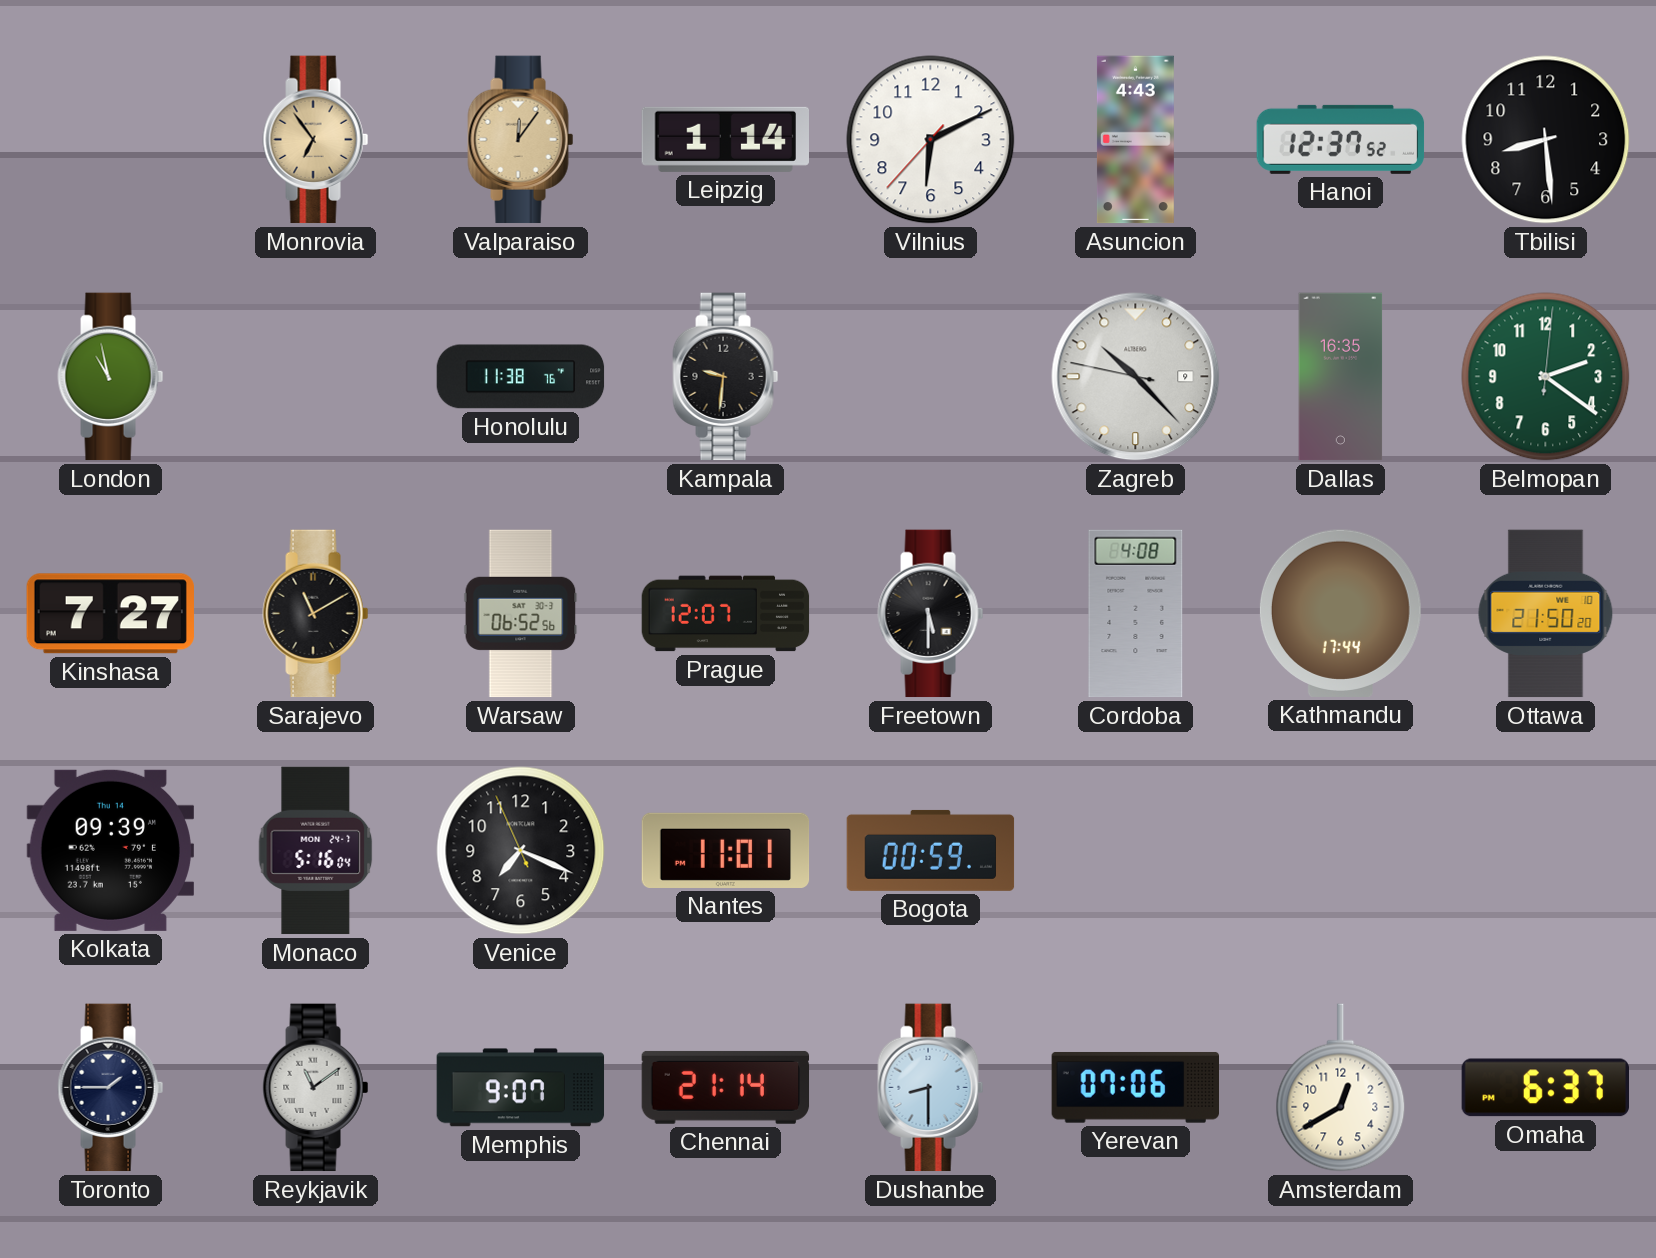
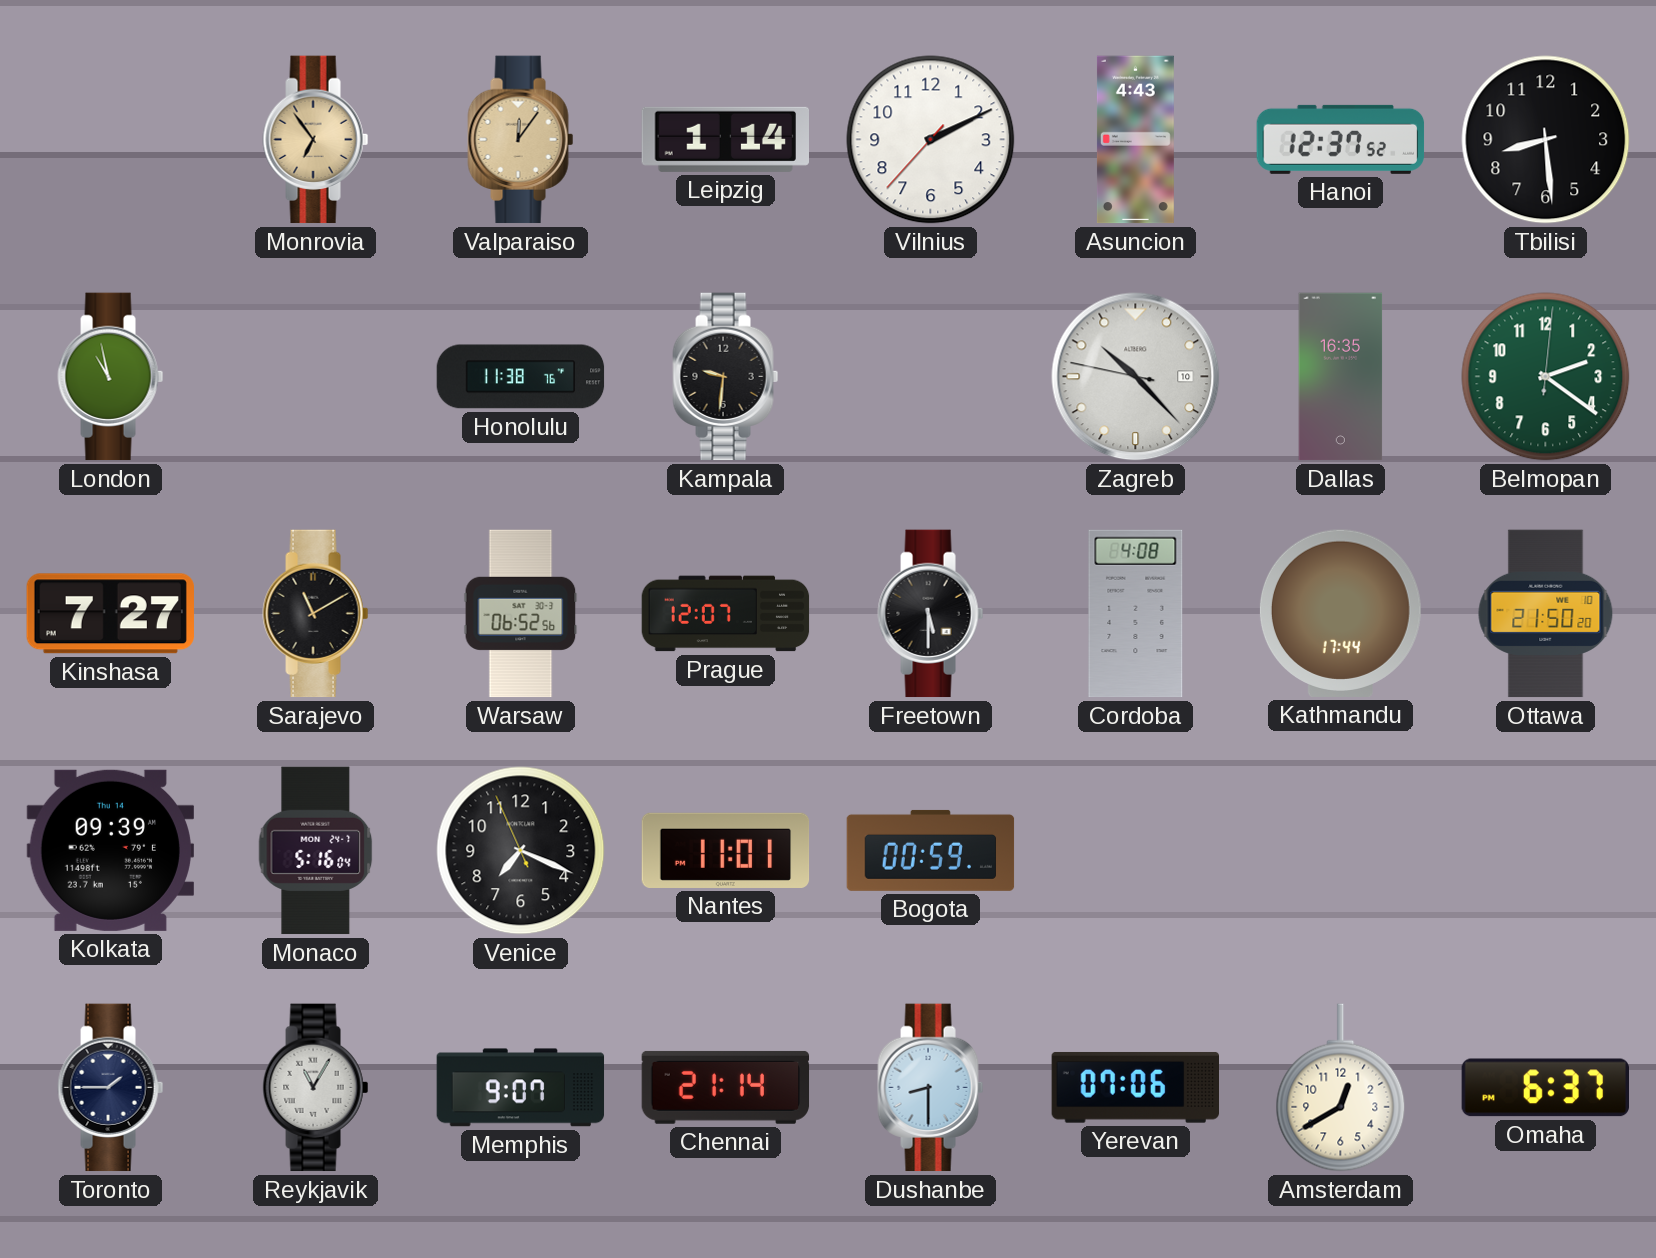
Vilnius: 6:10 -> 2:10
Zagreb date: 9 -> 10
Reykjavik: 11:09 -> 11:05
